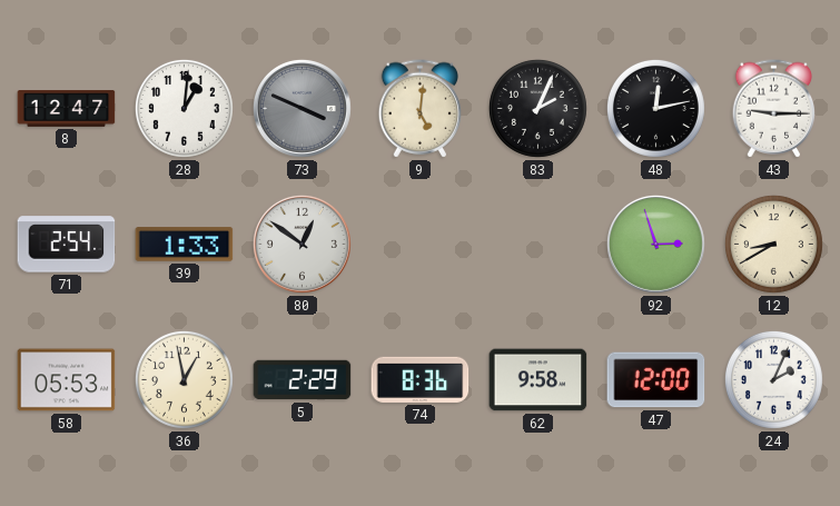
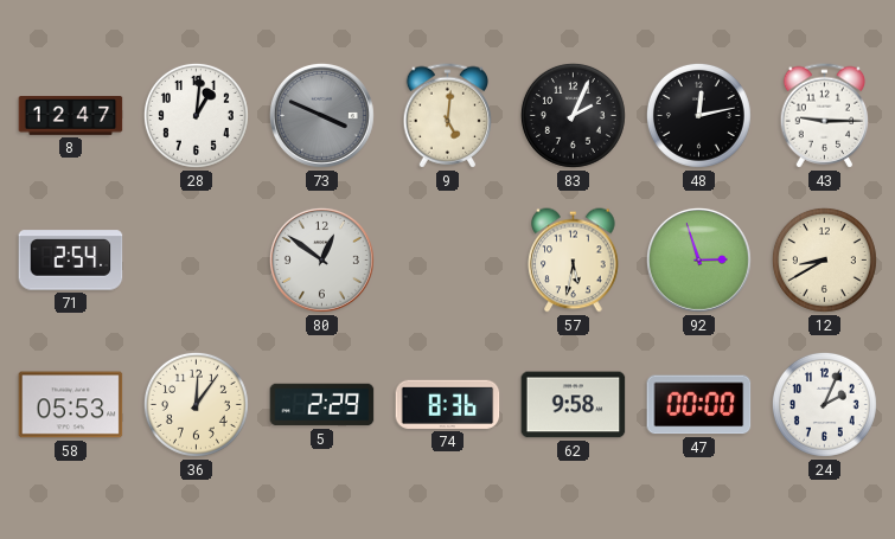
39: 1:33 -> none
57: none -> 5:32
36: 12:58 -> 12:06
47: 12:00 -> 00:00
